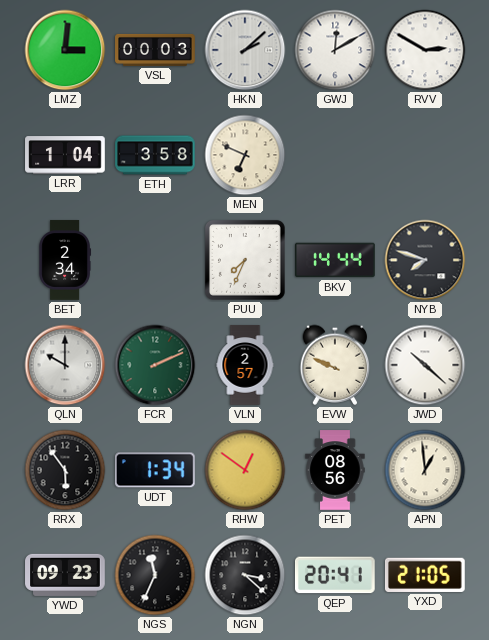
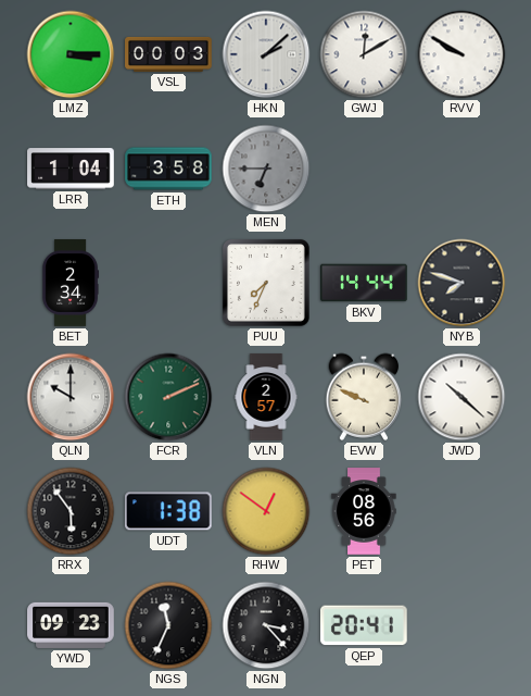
LMZ: 3:01 -> 3:15
RVV: 2:50 -> 9:50
MEN: 6:49 -> 6:45
MEN dial: cream -> grey
UDT: 1:34 -> 1:38
APN: 12:59 -> none
NGN: 3:22 -> 3:23
YXD: 21:05 -> none
